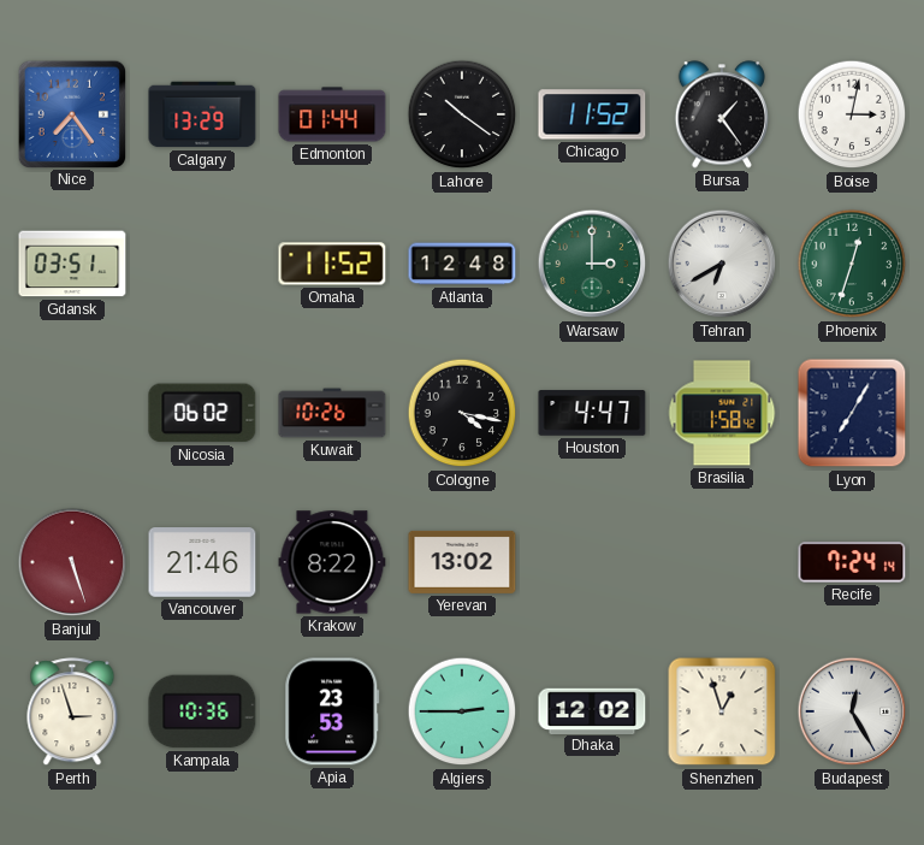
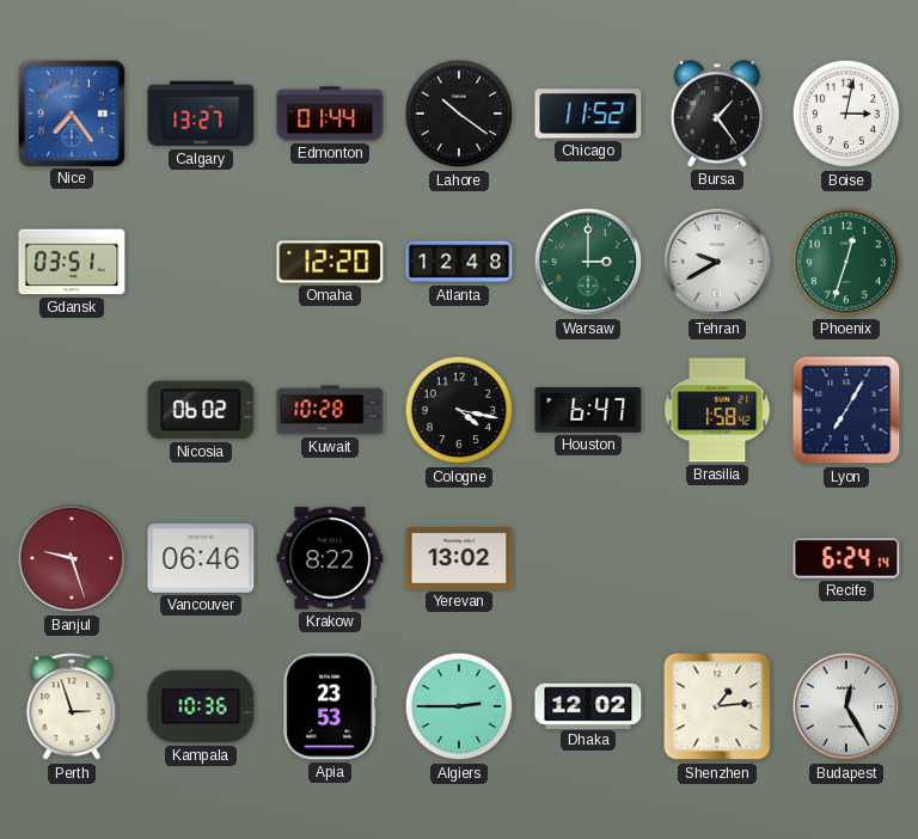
Calgary: 13:29 -> 13:27
Omaha: 11:52 -> 12:20
Tehran: 6:40 -> 9:40
Kuwait: 10:26 -> 10:28
Houston: 4:47 -> 6:47
Banjul: 5:27 -> 9:27
Vancouver: 21:46 -> 06:46
Recife: 7:24 -> 6:24
Shenzhen: 12:57 -> 1:14
